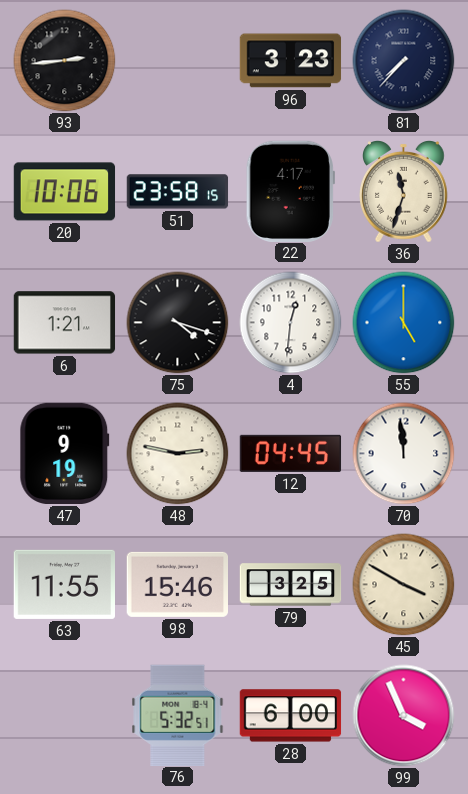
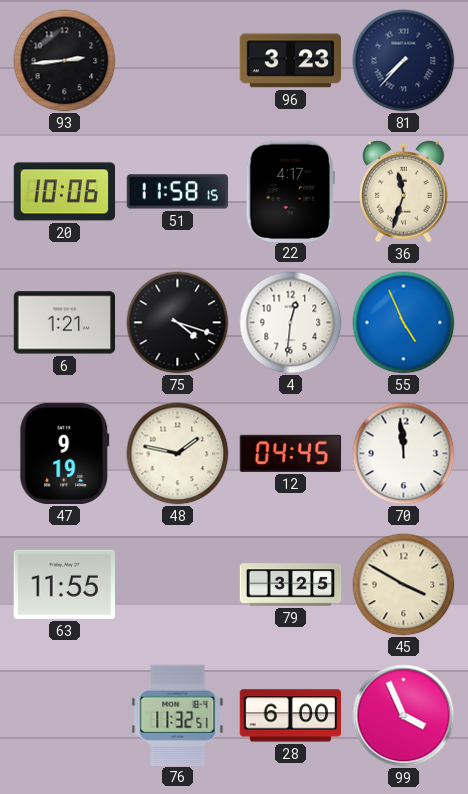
51: 23:58 -> 11:58
55: 5:00 -> 4:56
48: 2:47 -> 1:47
98: 15:46 -> none
76: 5:32 -> 11:32
